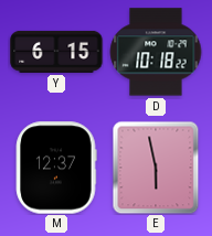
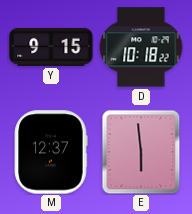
Y: 6:15 -> 9:15
E: 5:58 -> 5:59
